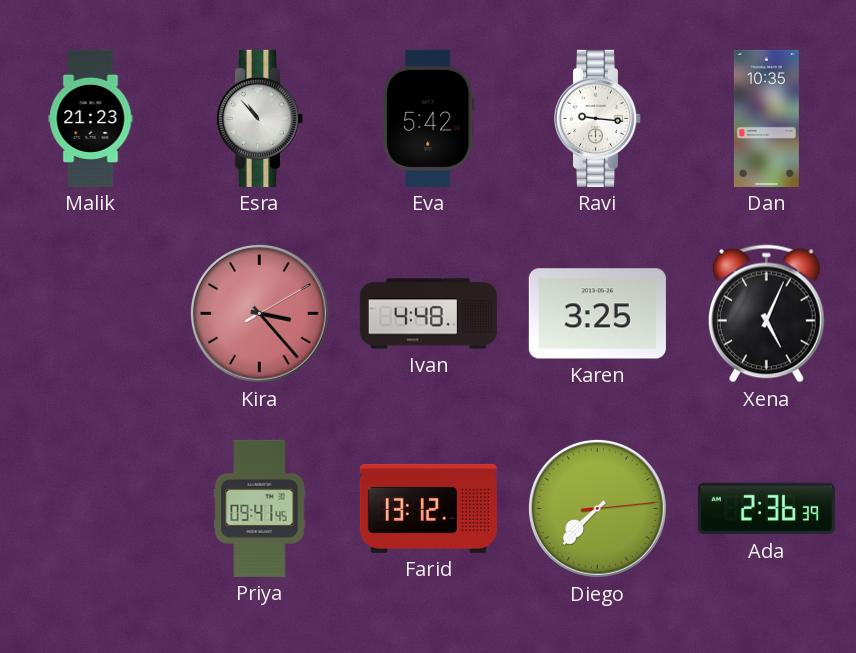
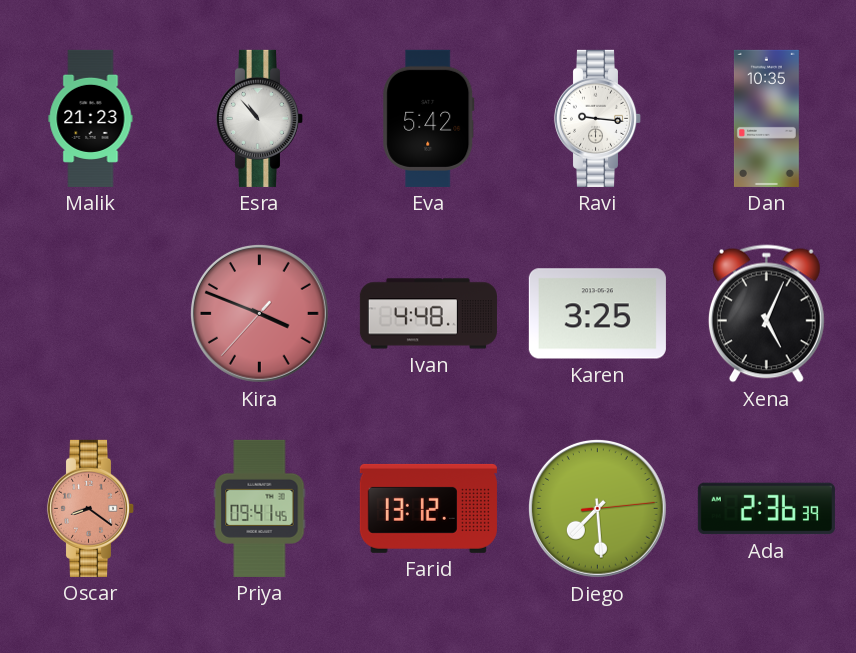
Kira: 3:23 -> 3:48
Oscar: none -> 8:21
Diego: 7:37 -> 7:29
